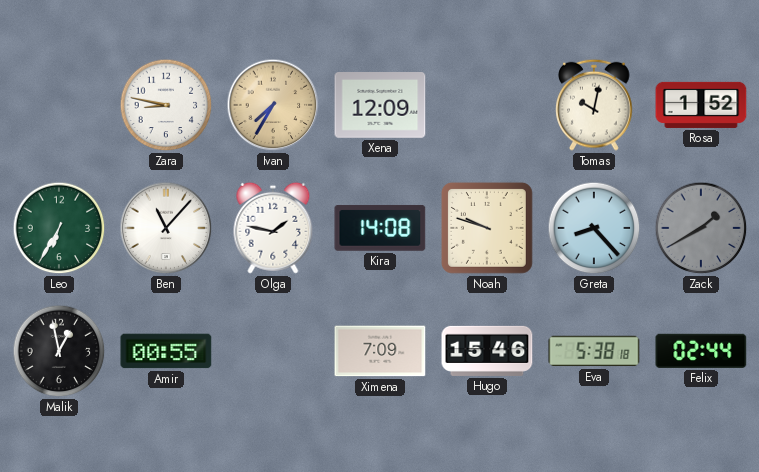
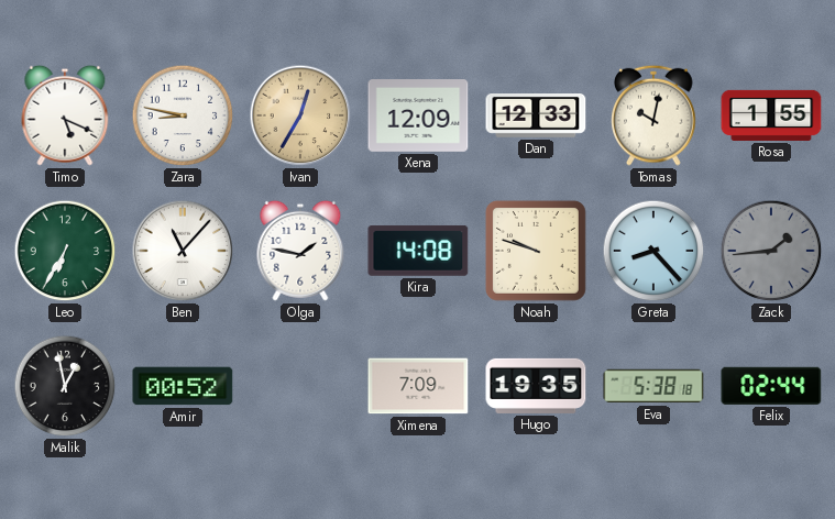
Timo: none -> 5:19
Ivan: 7:35 -> 12:35
Dan: none -> 12:33
Rosa: 1:52 -> 1:55
Zack: 1:40 -> 1:44
Amir: 00:55 -> 00:52
Hugo: 15:46 -> 19:35
